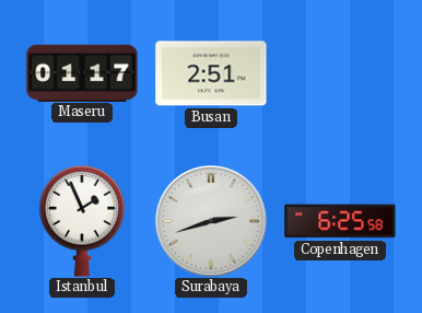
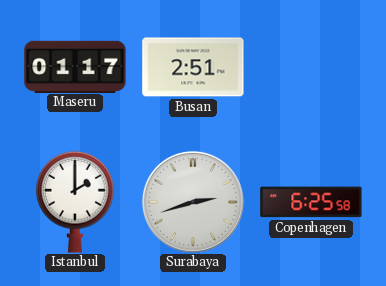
Istanbul: 1:56 -> 2:00
